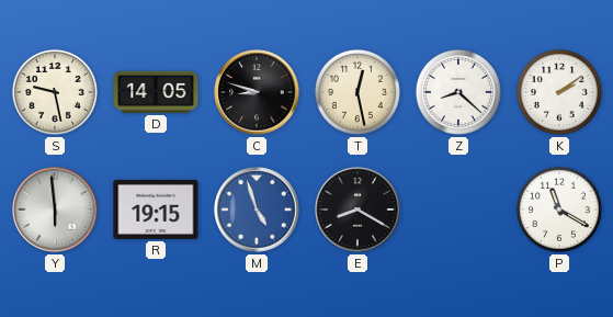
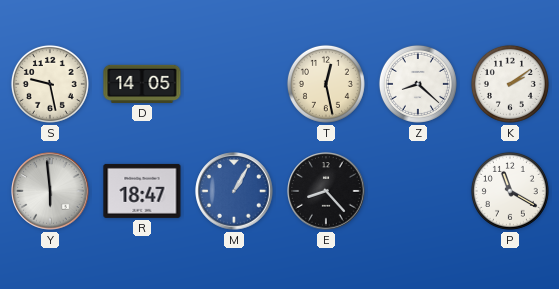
C: 8:48 -> none
R: 19:15 -> 18:47
M: 4:57 -> 1:05
E: 8:20 -> 8:23
